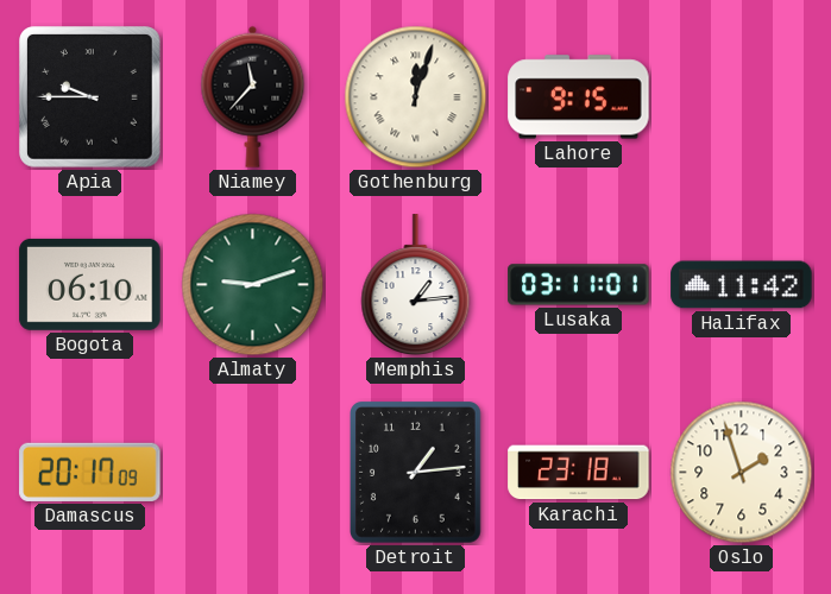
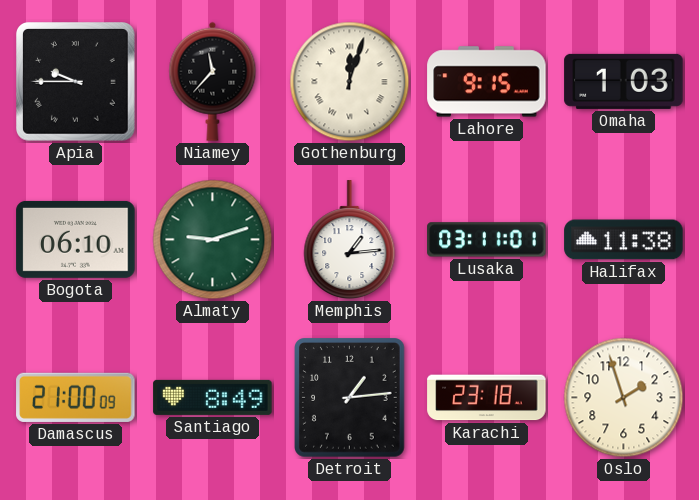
Omaha: none -> 1:03
Halifax: 11:42 -> 11:38
Damascus: 20:17 -> 21:00
Santiago: none -> 8:49
